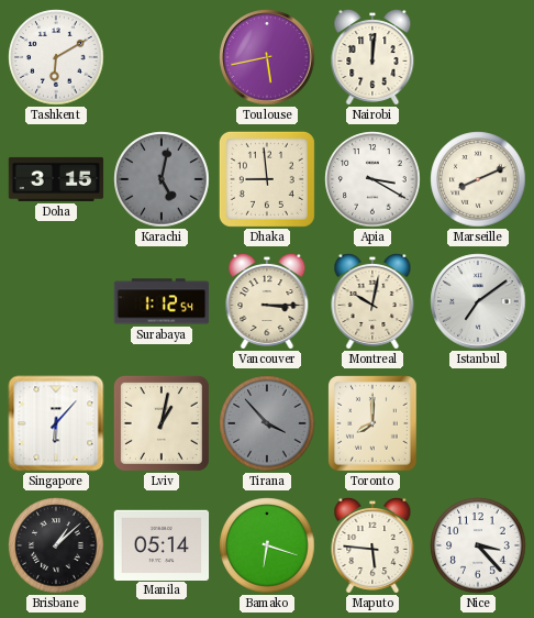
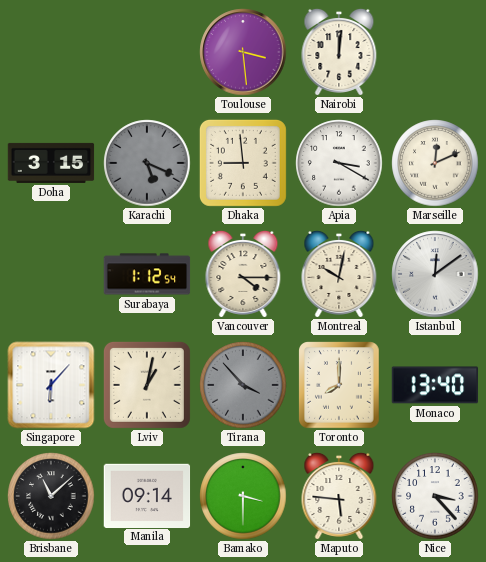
Tashkent: 6:10 -> none
Toulouse: 5:43 -> 3:29
Karachi: 5:02 -> 5:19
Marseille: 8:11 -> 12:11
Vancouver: 3:15 -> 4:15
Istanbul: 7:09 -> 12:09
Monaco: none -> 13:40
Brisbane: 1:08 -> 11:08
Manila: 05:14 -> 09:14
Bamako: 6:18 -> 3:30
